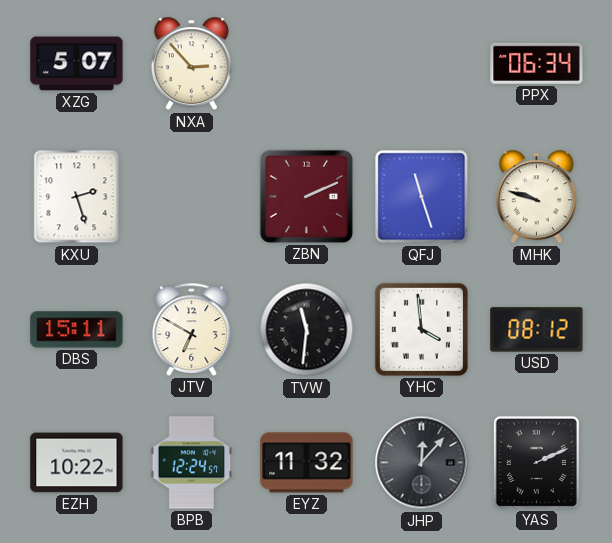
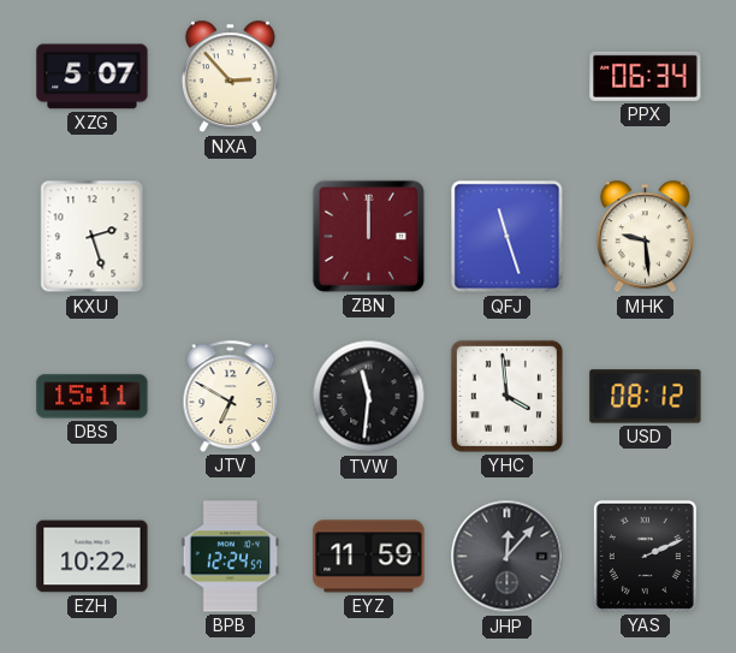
ZBN: 2:11 -> 12:00
MHK: 9:48 -> 9:29
EYZ: 11:32 -> 11:59
